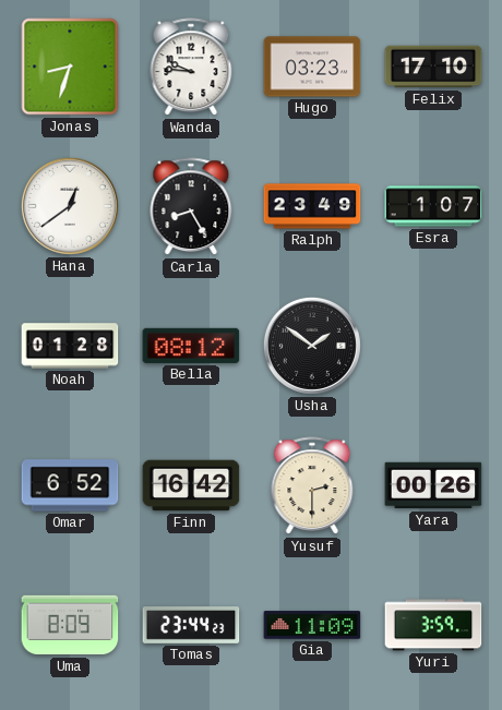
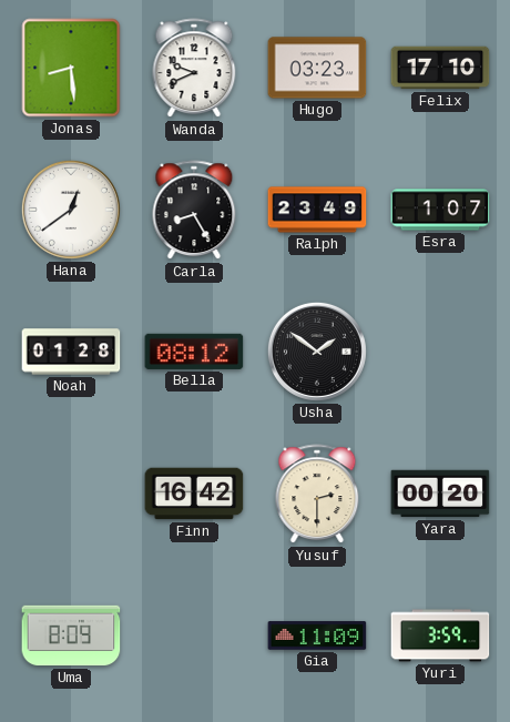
Jonas: 8:33 -> 8:29
Wanda: 9:46 -> 9:41
Omar: 6:52 -> none
Yara: 00:26 -> 00:20
Tomas: 23:44 -> none
